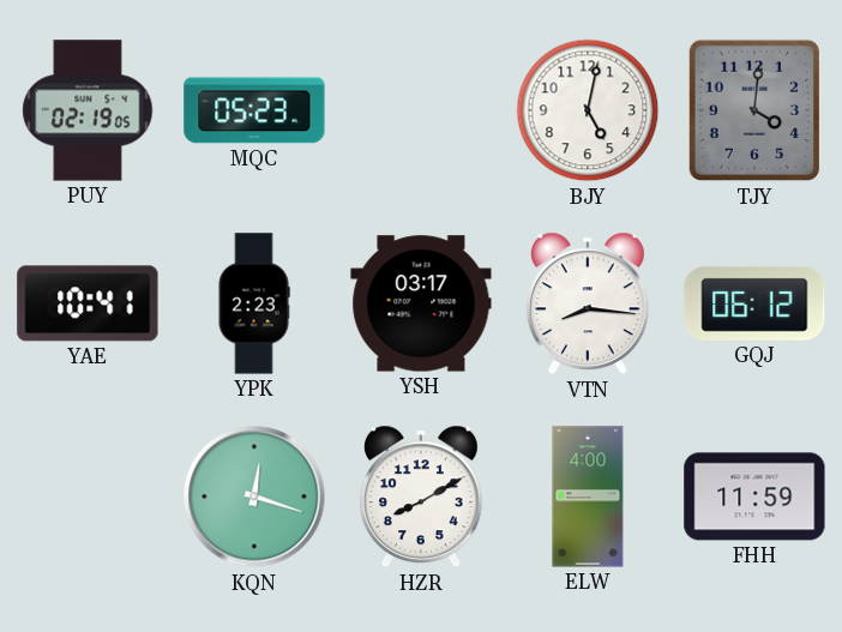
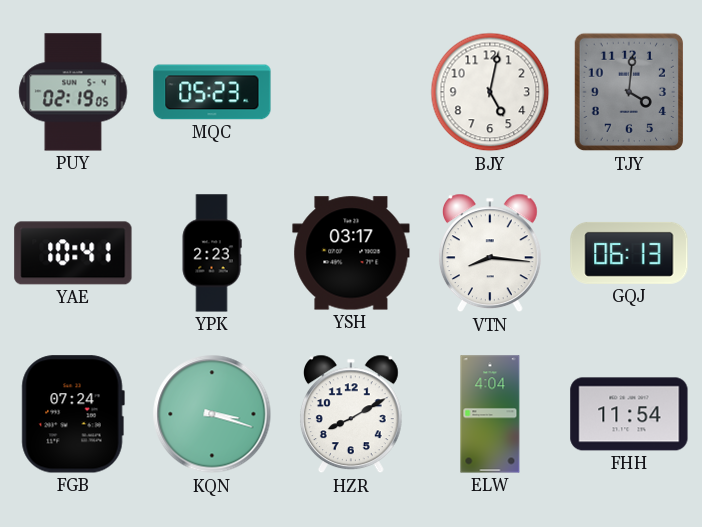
GQJ: 06:12 -> 06:13
FGB: none -> 07:24
KQN: 12:18 -> 3:18
ELW: 4:00 -> 4:04
FHH: 11:59 -> 11:54
